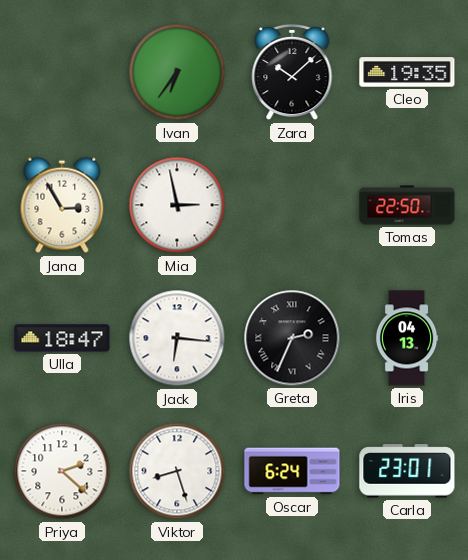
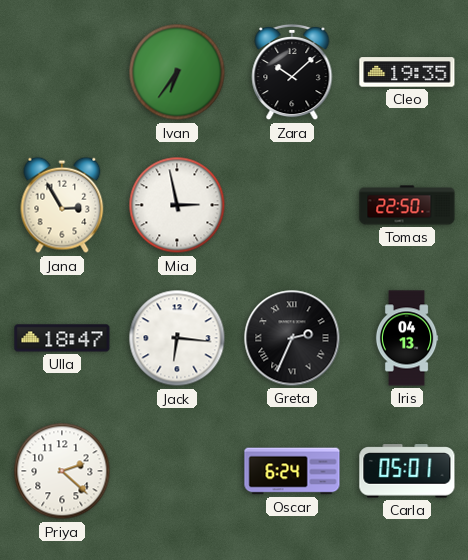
Viktor: 8:27 -> none
Carla: 23:01 -> 05:01
